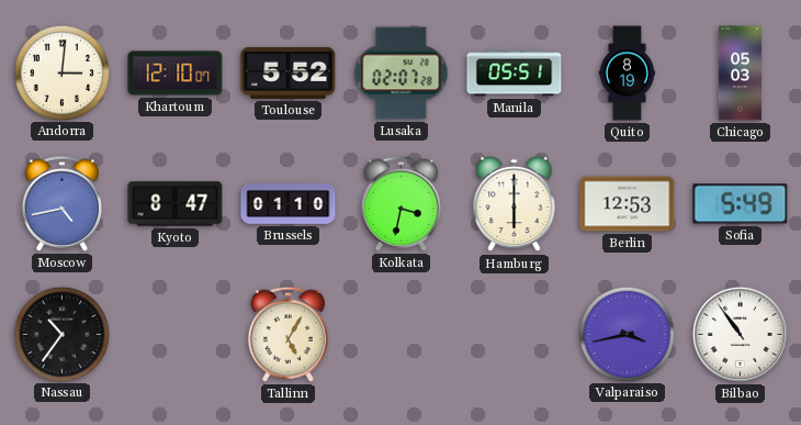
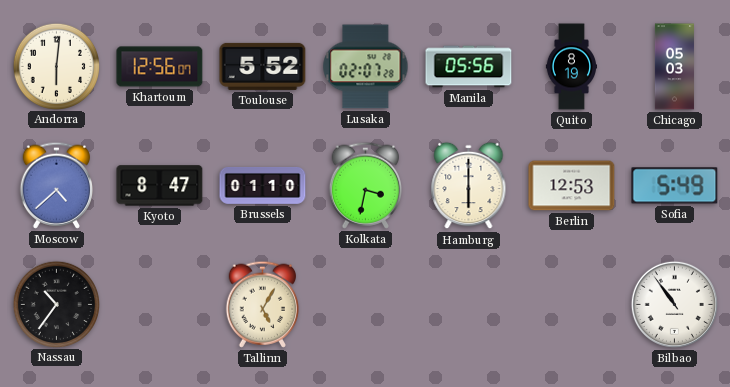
Andorra: 3:01 -> 6:01
Khartoum: 12:10 -> 12:56
Manila: 05:51 -> 05:56
Moscow: 4:43 -> 4:38
Valparaiso: 3:43 -> none
